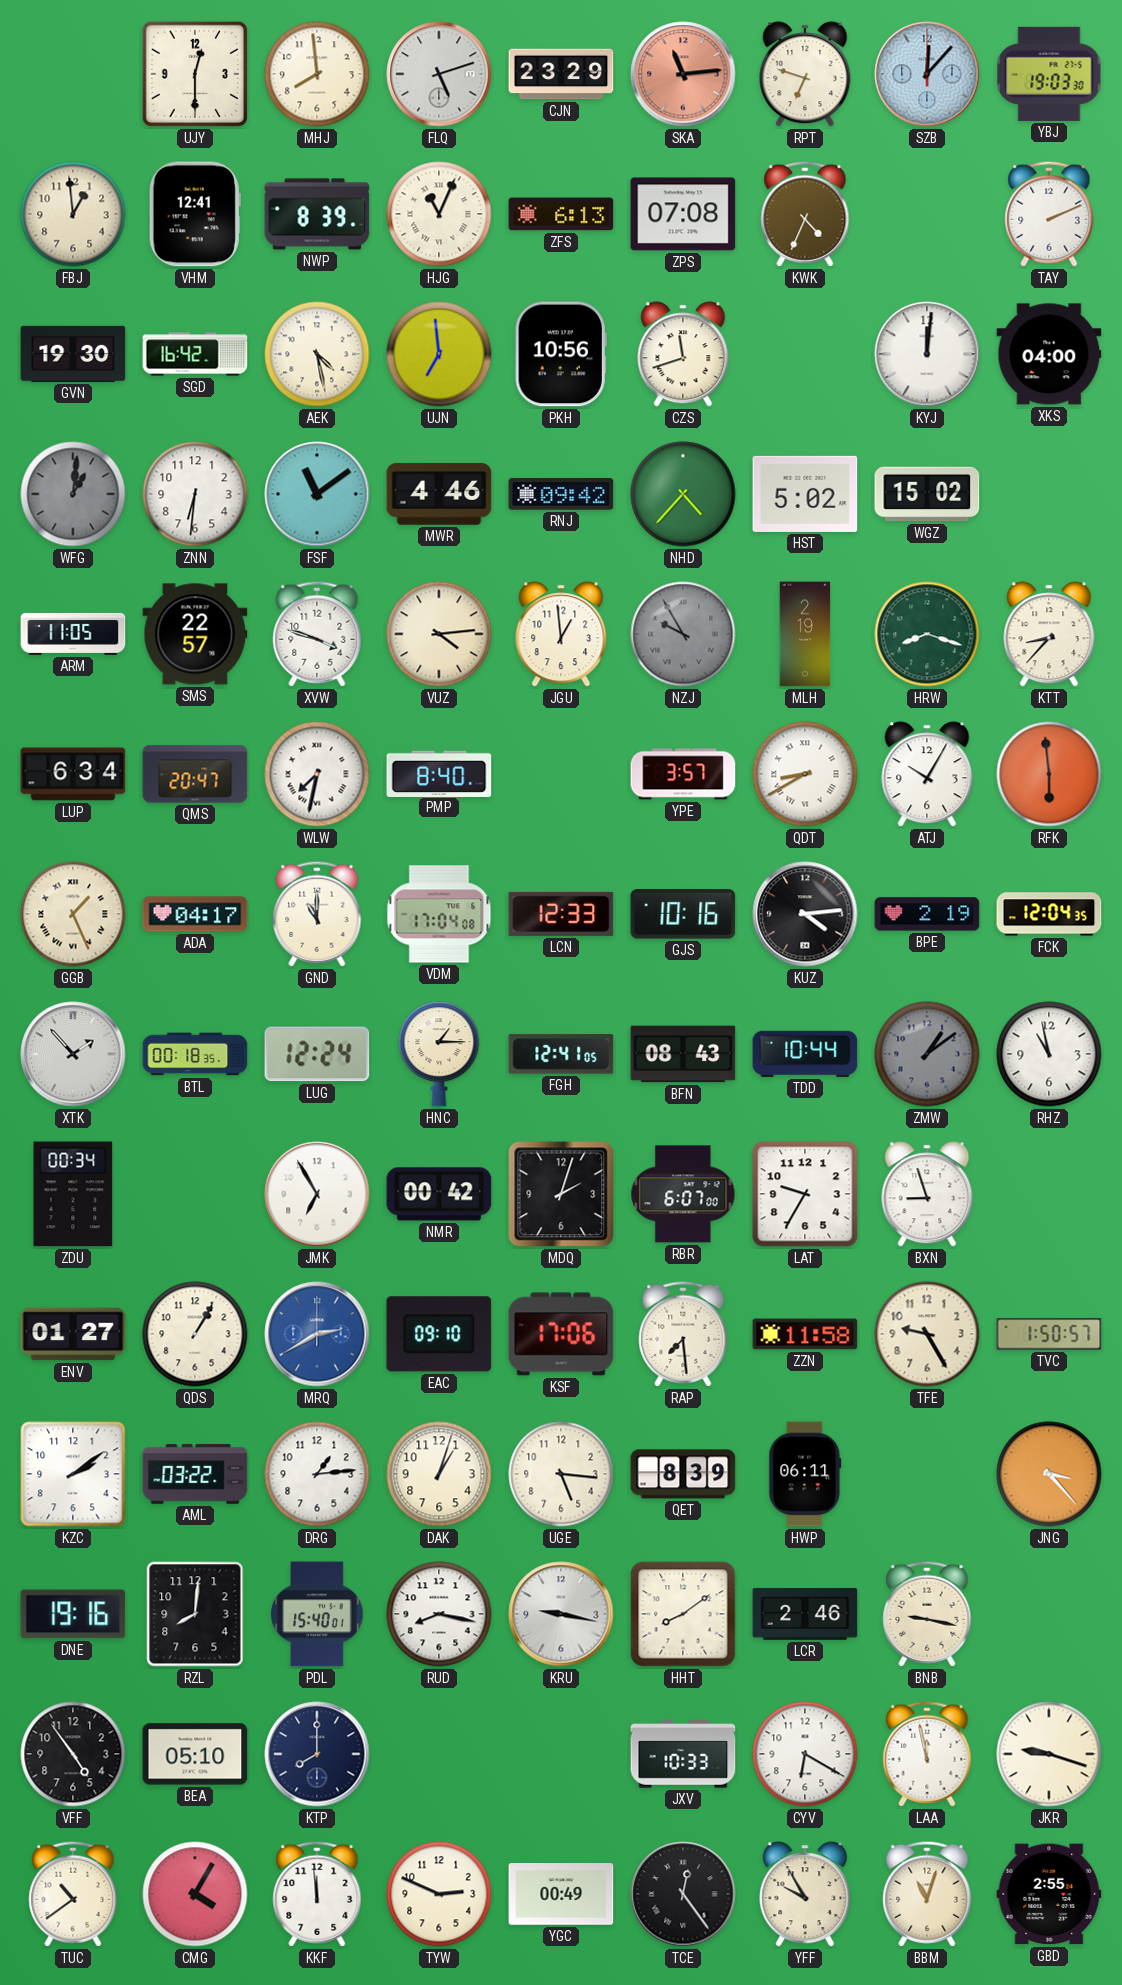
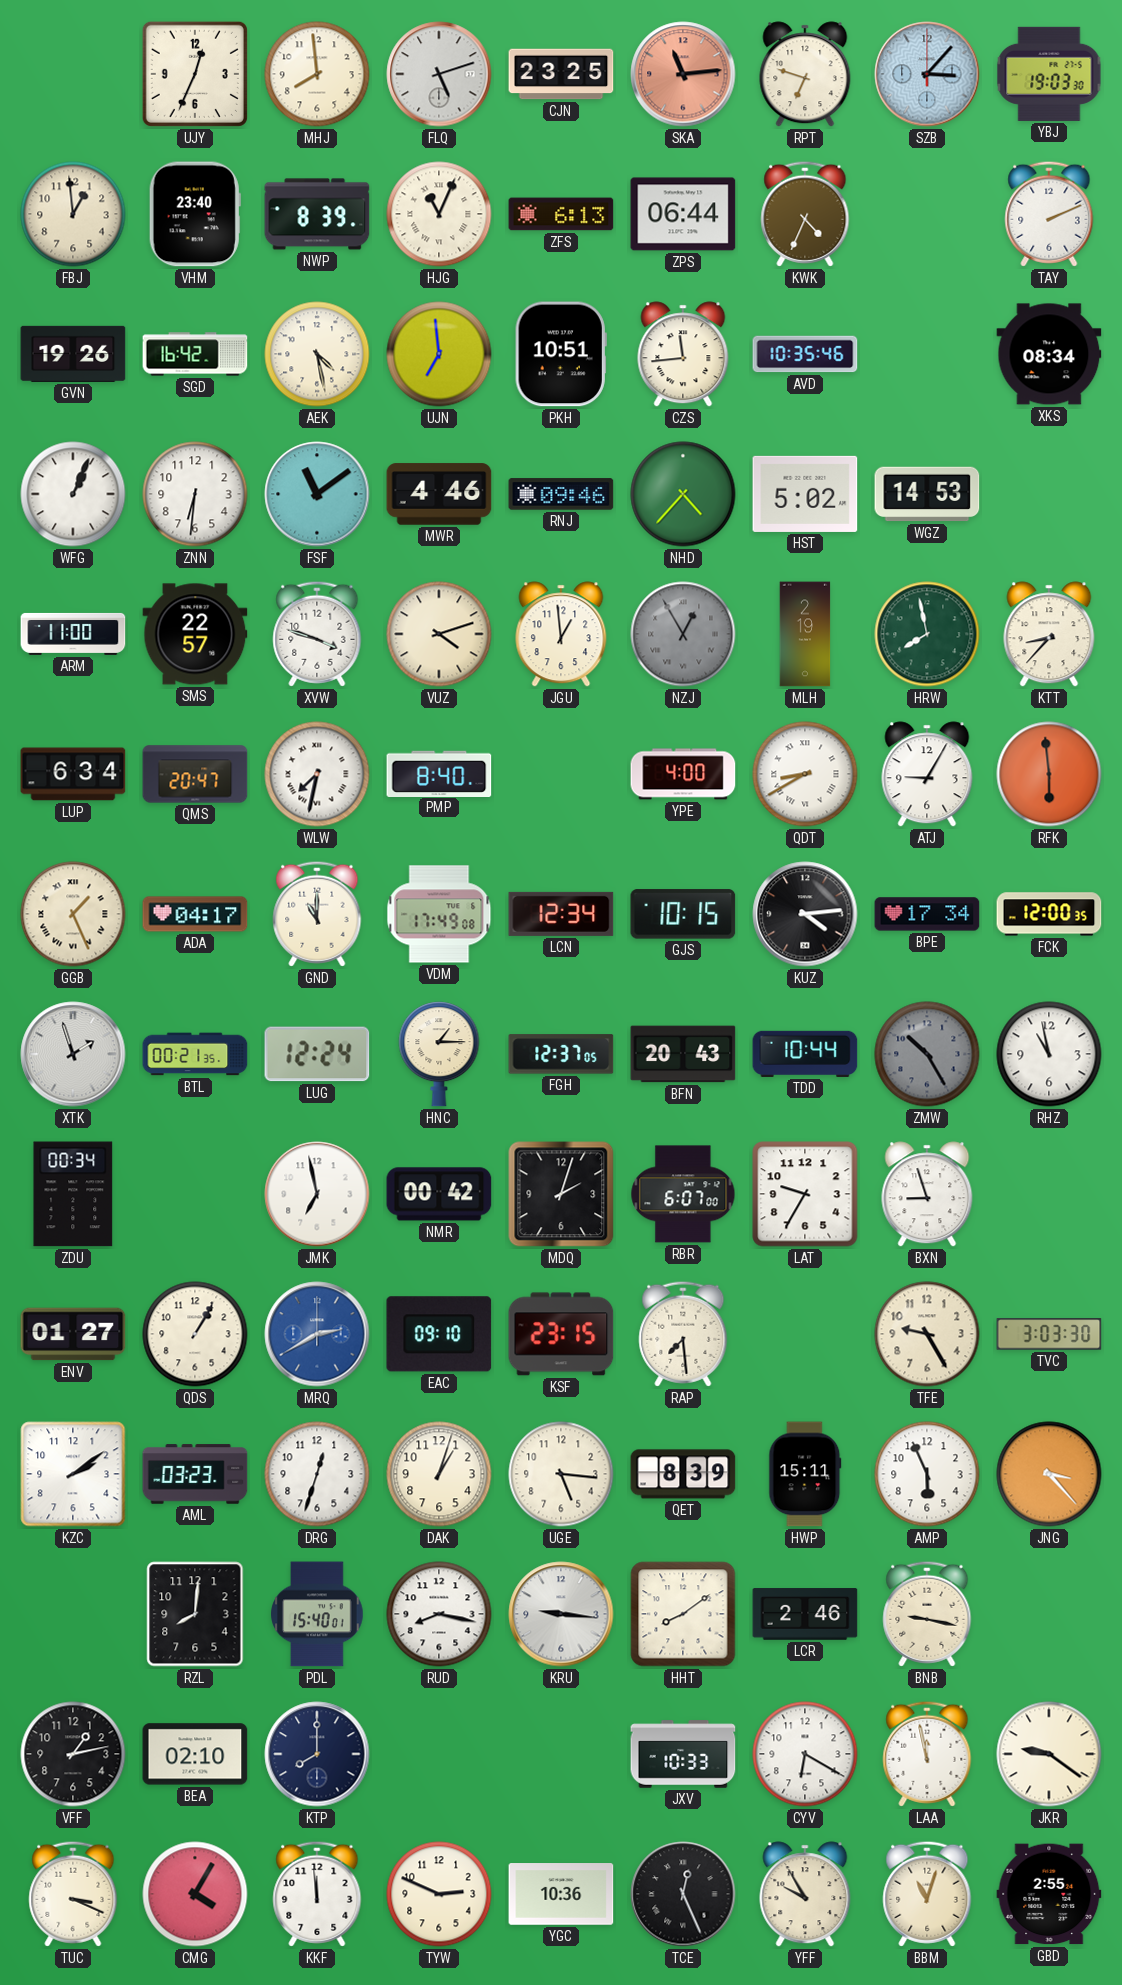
UJY: 12:30 -> 12:34
CJN: 23:29 -> 23:25
SZB: 12:07 -> 3:07
VHM: 12:41 -> 23:40
ZPS: 07:08 -> 06:44
GVN: 19:30 -> 19:26
PKH: 10:56 -> 10:51
CZS: 11:42 -> 11:44
AVD: none -> 10:35
KYJ: 12:01 -> none
XKS: 04:00 -> 08:34
WFG: 1:01 -> 1:04
WFG dial: grey -> white
RNJ: 09:42 -> 09:46
WGZ: 15:02 -> 14:53
ARM: 11:05 -> 11:00
VUZ: 4:14 -> 4:12
NZJ: 9:55 -> 12:55
HRW: 8:18 -> 7:58
YPE: 3:57 -> 4:00
ATJ: 10:05 -> 9:05
VDM: 17:04 -> 17:49
LCN: 12:33 -> 12:34
GJS: 10:16 -> 10:15
BPE: 2:19 -> 17:34
FCK: 12:04 -> 12:00
XTK: 1:53 -> 1:57
BTL: 00:18 -> 00:21
FGH: 12:41 -> 12:37
BFN: 08:43 -> 20:43
ZMW: 1:09 -> 10:25
JMK: 6:55 -> 6:58
KSF: 17:06 -> 23:15
ZZN: 11:58 -> none
TVC: 1:50 -> 3:03
AML: 03:22 -> 03:23
DRG: 1:14 -> 12:33
HWP: 06:11 -> 15:11
AMP: none -> 5:56
DNE: 19:16 -> none
KRU: 9:17 -> 9:16
VFF: 4:54 -> 1:13
BEA: 05:10 -> 02:10
JKR: 9:18 -> 9:21
TUC: 10:39 -> 3:19
YGC: 00:49 -> 10:36
TCE: 12:24 -> 12:26
